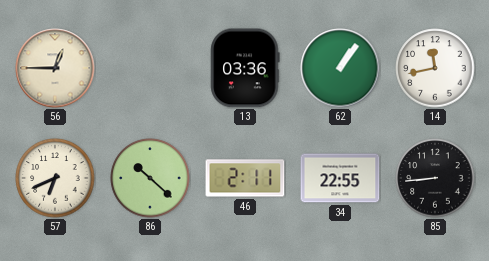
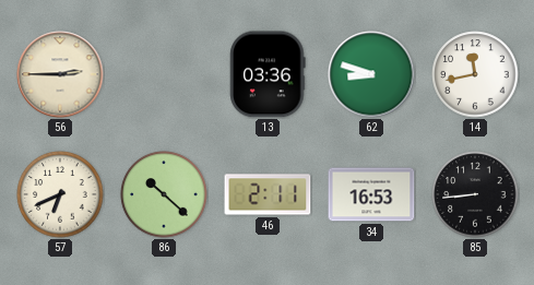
56: 12:45 -> 2:45
62: 1:06 -> 8:48
34: 22:55 -> 16:53
